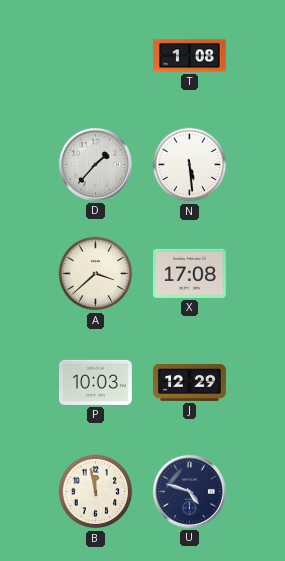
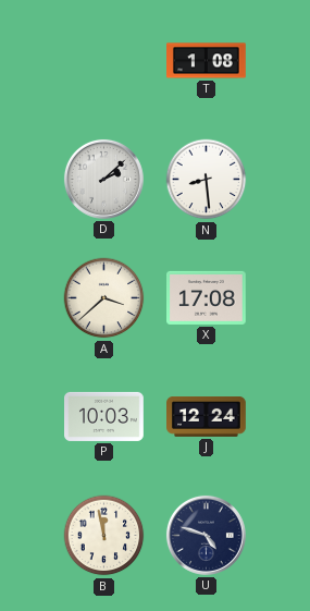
D: 1:37 -> 2:08
N: 5:29 -> 8:29
J: 12:29 -> 12:24
